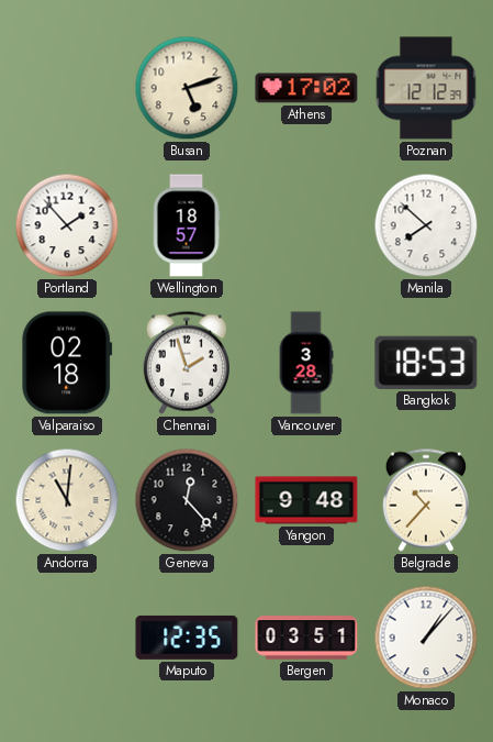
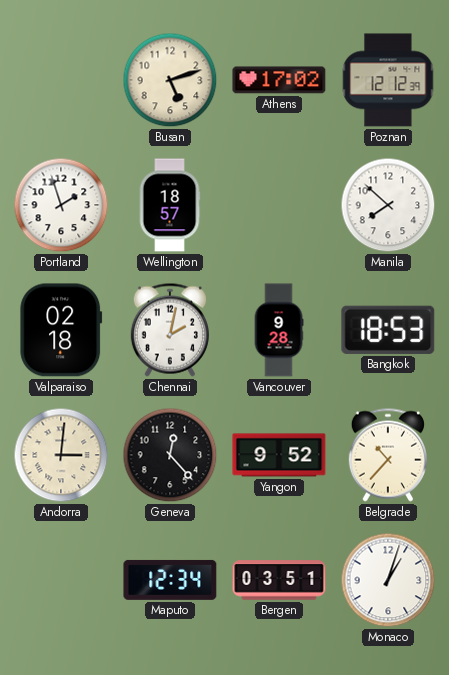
Portland: 1:53 -> 1:57
Chennai: 1:57 -> 2:02
Vancouver: 3:28 -> 9:28
Andorra: 11:01 -> 3:01
Yangon: 9:48 -> 9:52
Maputo: 12:35 -> 12:34
Monaco: 1:07 -> 1:03
